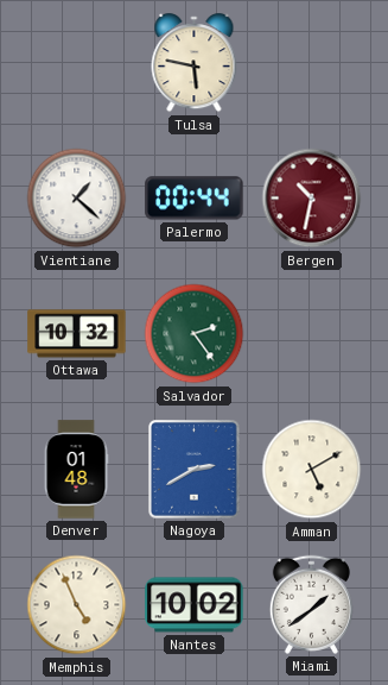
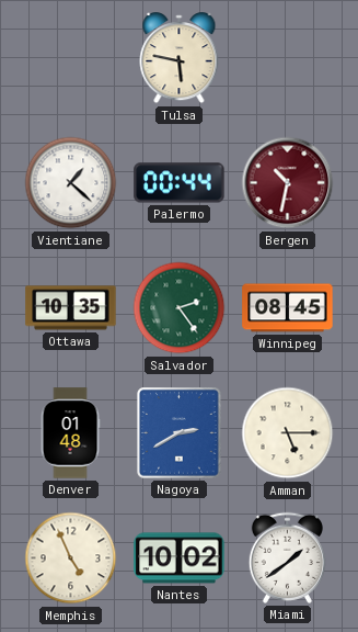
Ottawa: 10:32 -> 10:35
Winnipeg: none -> 08:45
Amman: 5:10 -> 5:15
